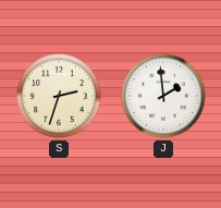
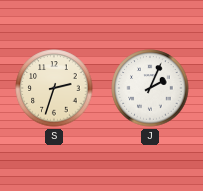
J: 1:59 -> 2:04
